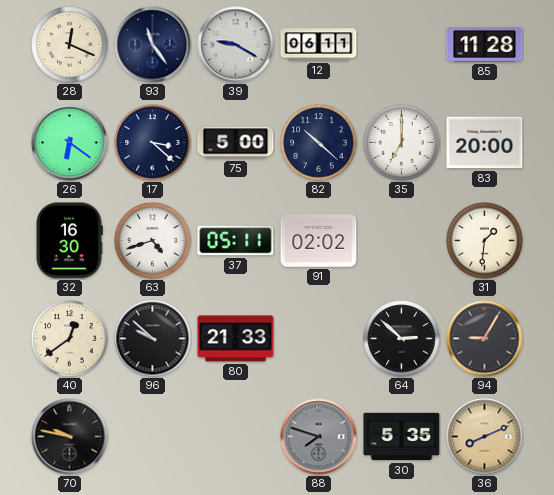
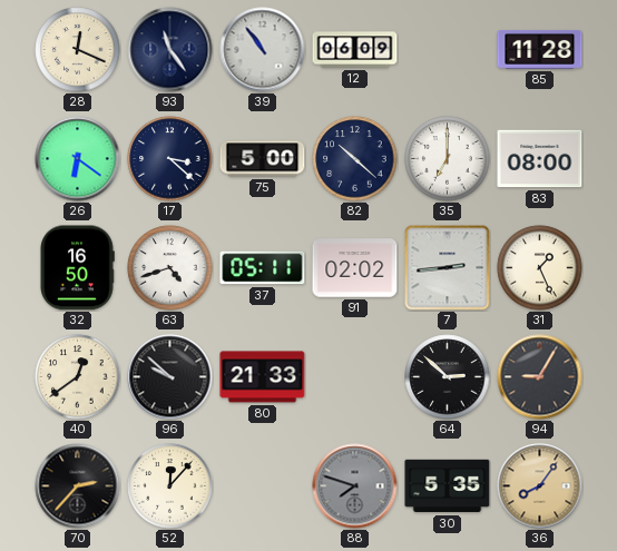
39: 9:20 -> 10:54
12: 06:11 -> 06:09
83: 20:00 -> 08:00
32: 16:30 -> 16:50
7: none -> 2:44
31: 1:31 -> 1:26
70: 9:47 -> 2:37
52: none -> 12:07
36: 8:11 -> 8:06
